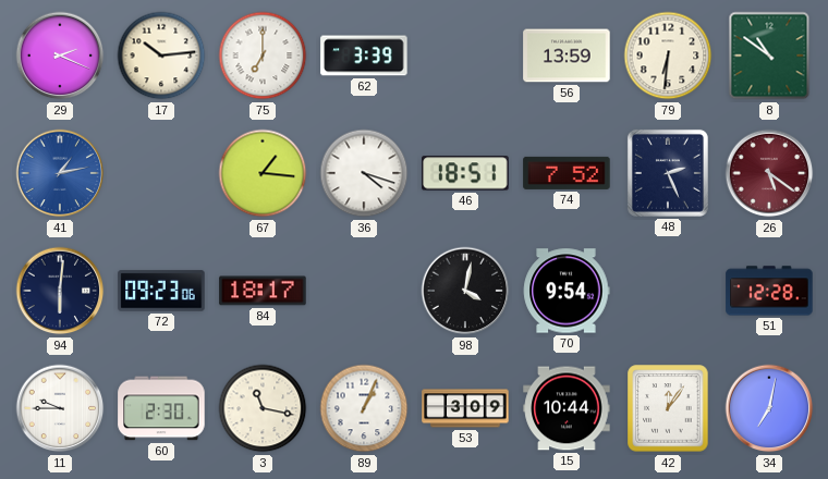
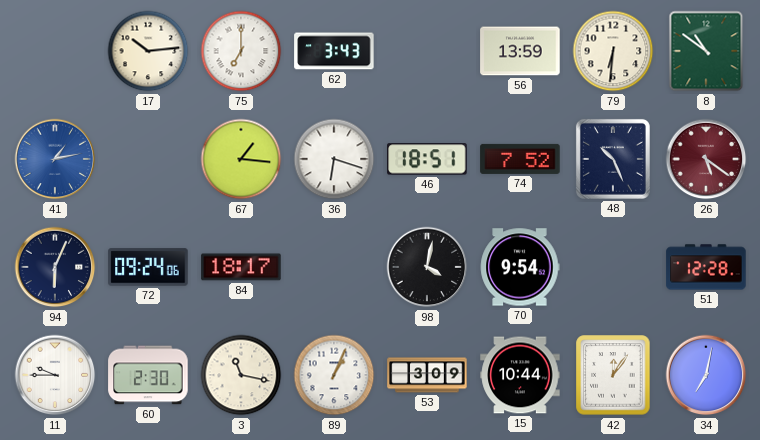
29: 2:19 -> none
62: 3:39 -> 3:43
36: 4:18 -> 6:18
48: 2:26 -> 10:26
94: 6:01 -> 6:04
72: 09:23 -> 09:24
